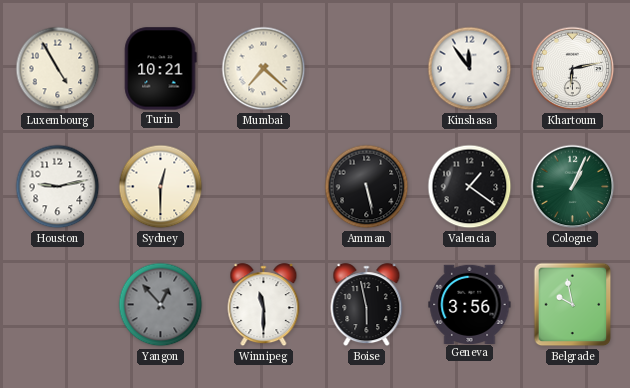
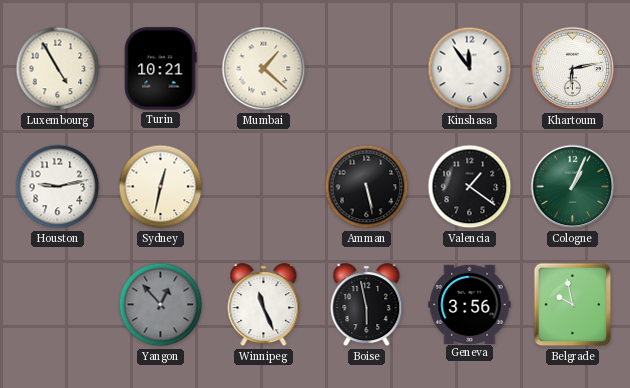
Mumbai: 7:22 -> 1:22
Sydney: 12:30 -> 12:32
Winnipeg: 11:30 -> 11:26
